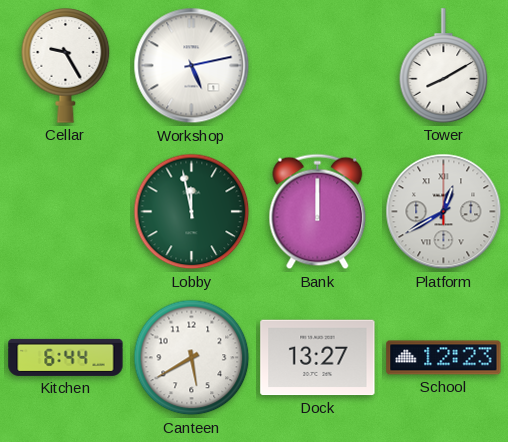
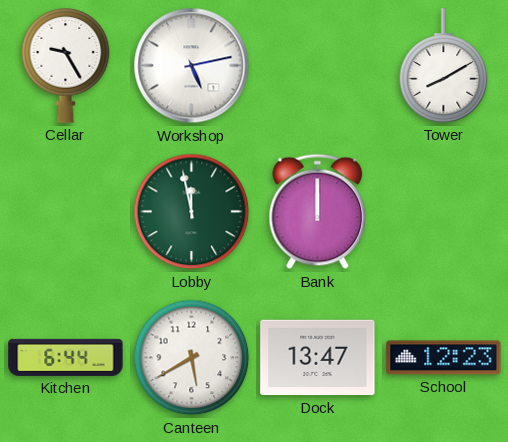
Platform: 12:40 -> none
Dock: 13:27 -> 13:47
